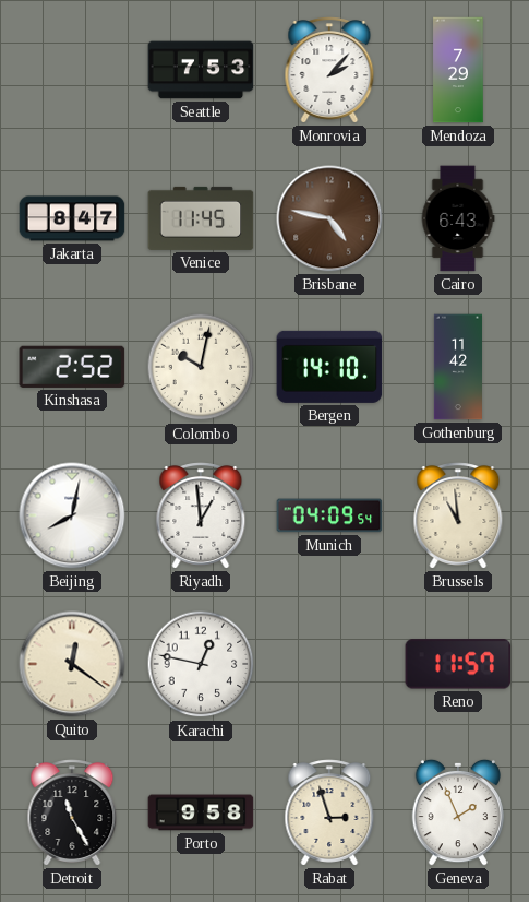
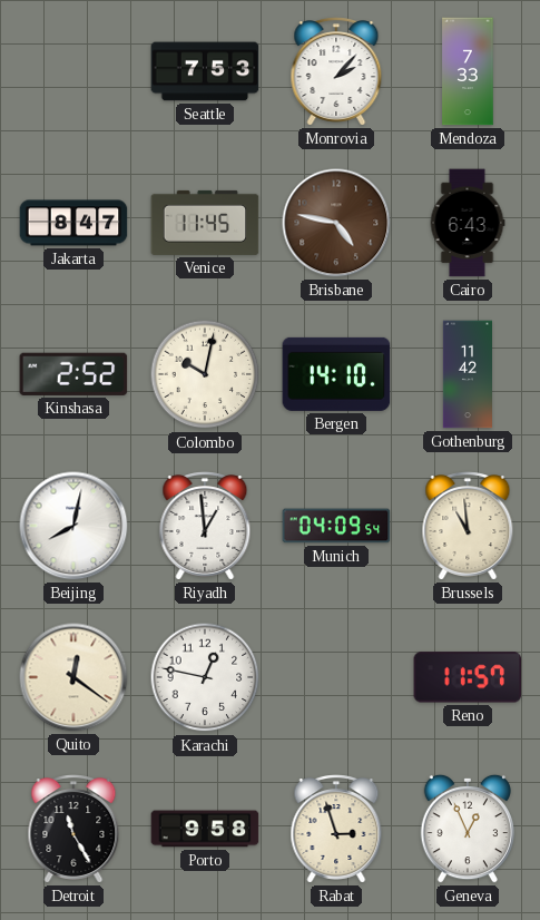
Mendoza: 7:29 -> 7:33
Geneva: 1:56 -> 12:56
